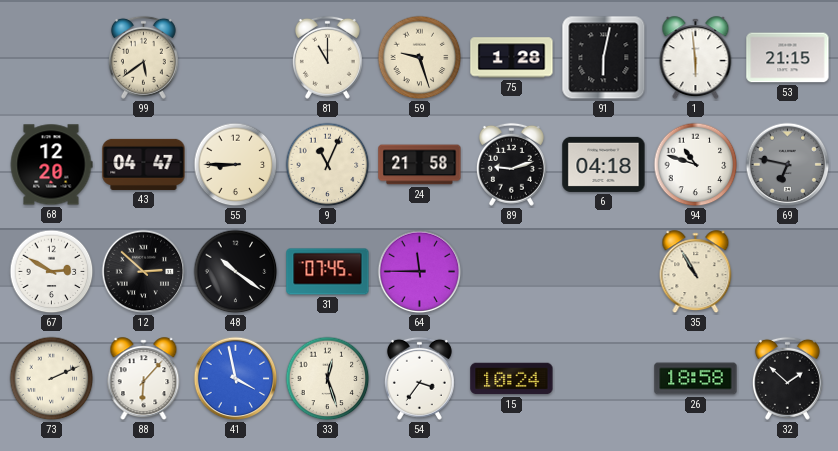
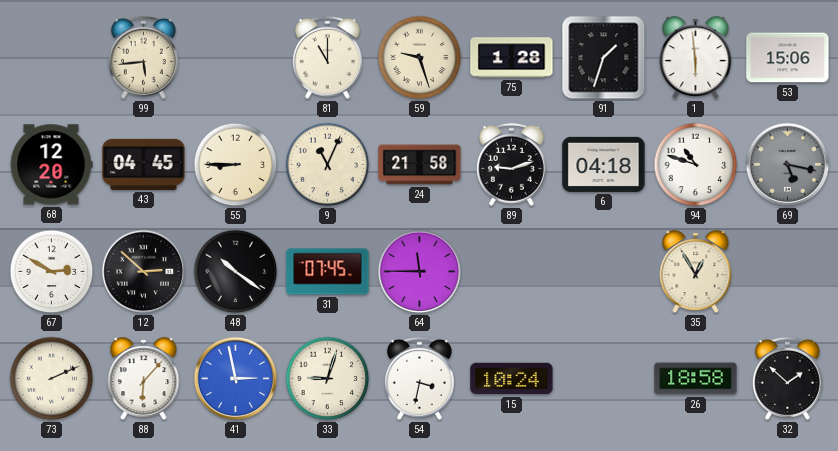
99: 5:39 -> 5:44
91: 6:02 -> 1:33
53: 21:15 -> 15:06
43: 04:47 -> 04:45
69: 6:47 -> 5:17
35: 10:55 -> 12:55
41: 3:58 -> 2:58
33: 12:27 -> 9:03
54: 3:36 -> 3:32
